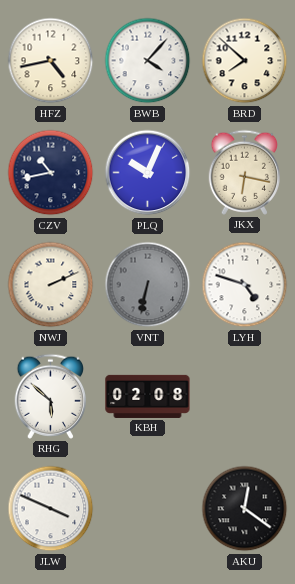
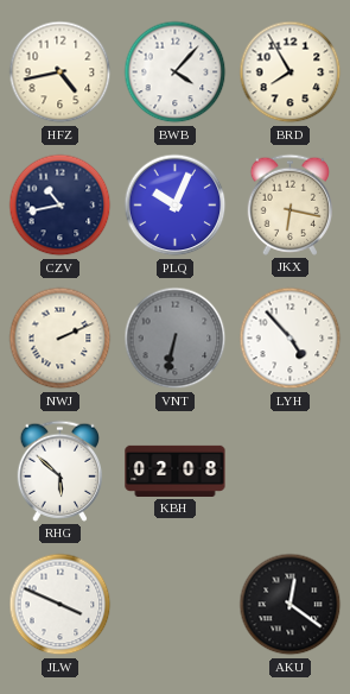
BRD: 7:52 -> 7:55
LYH: 4:48 -> 4:53
